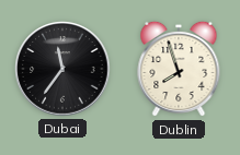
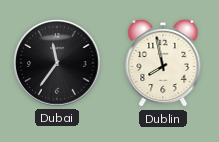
Dublin: 7:57 -> 7:58
